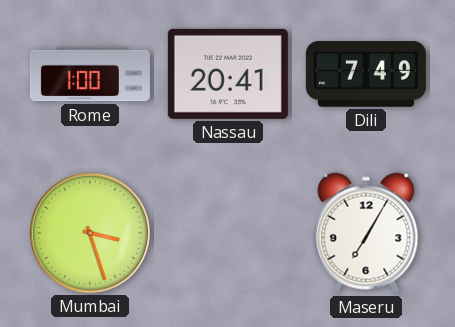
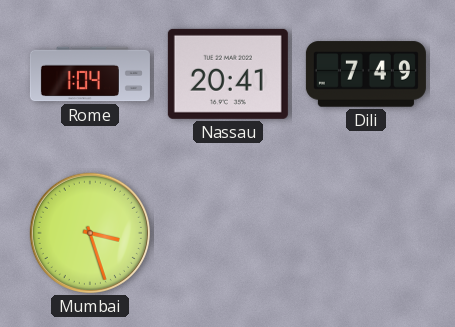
Rome: 1:00 -> 1:04
Maseru: 7:05 -> none
